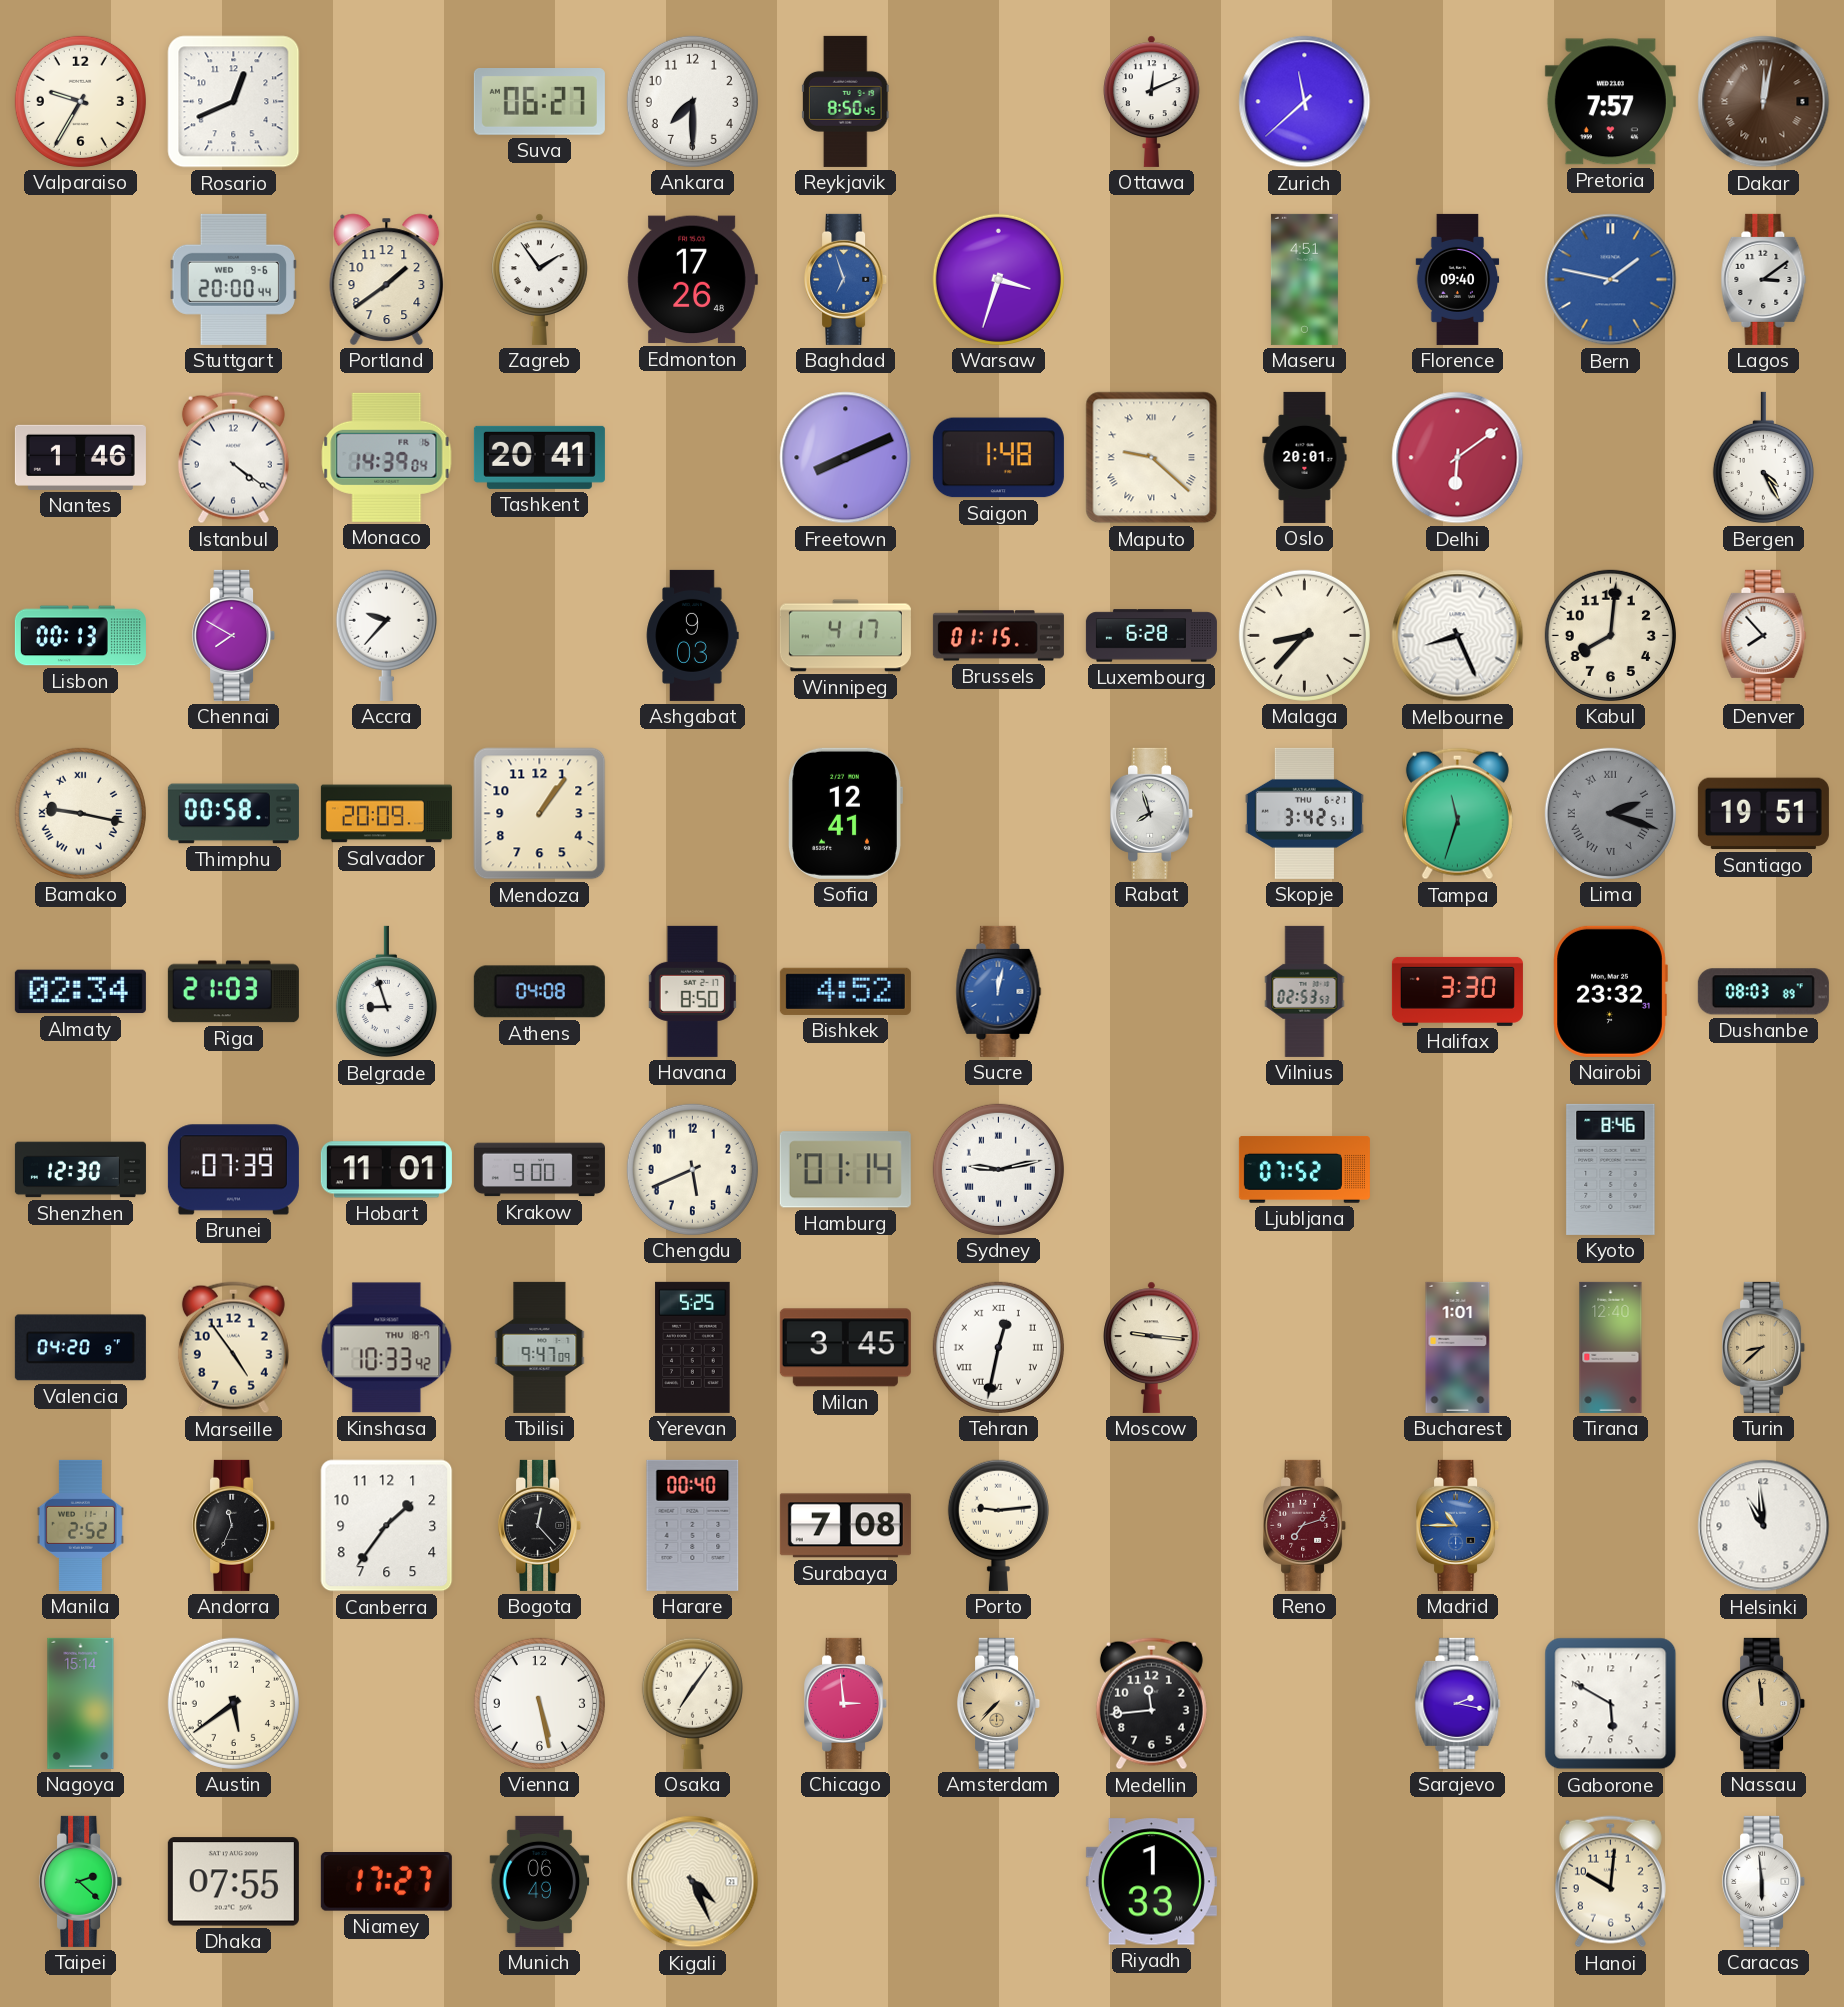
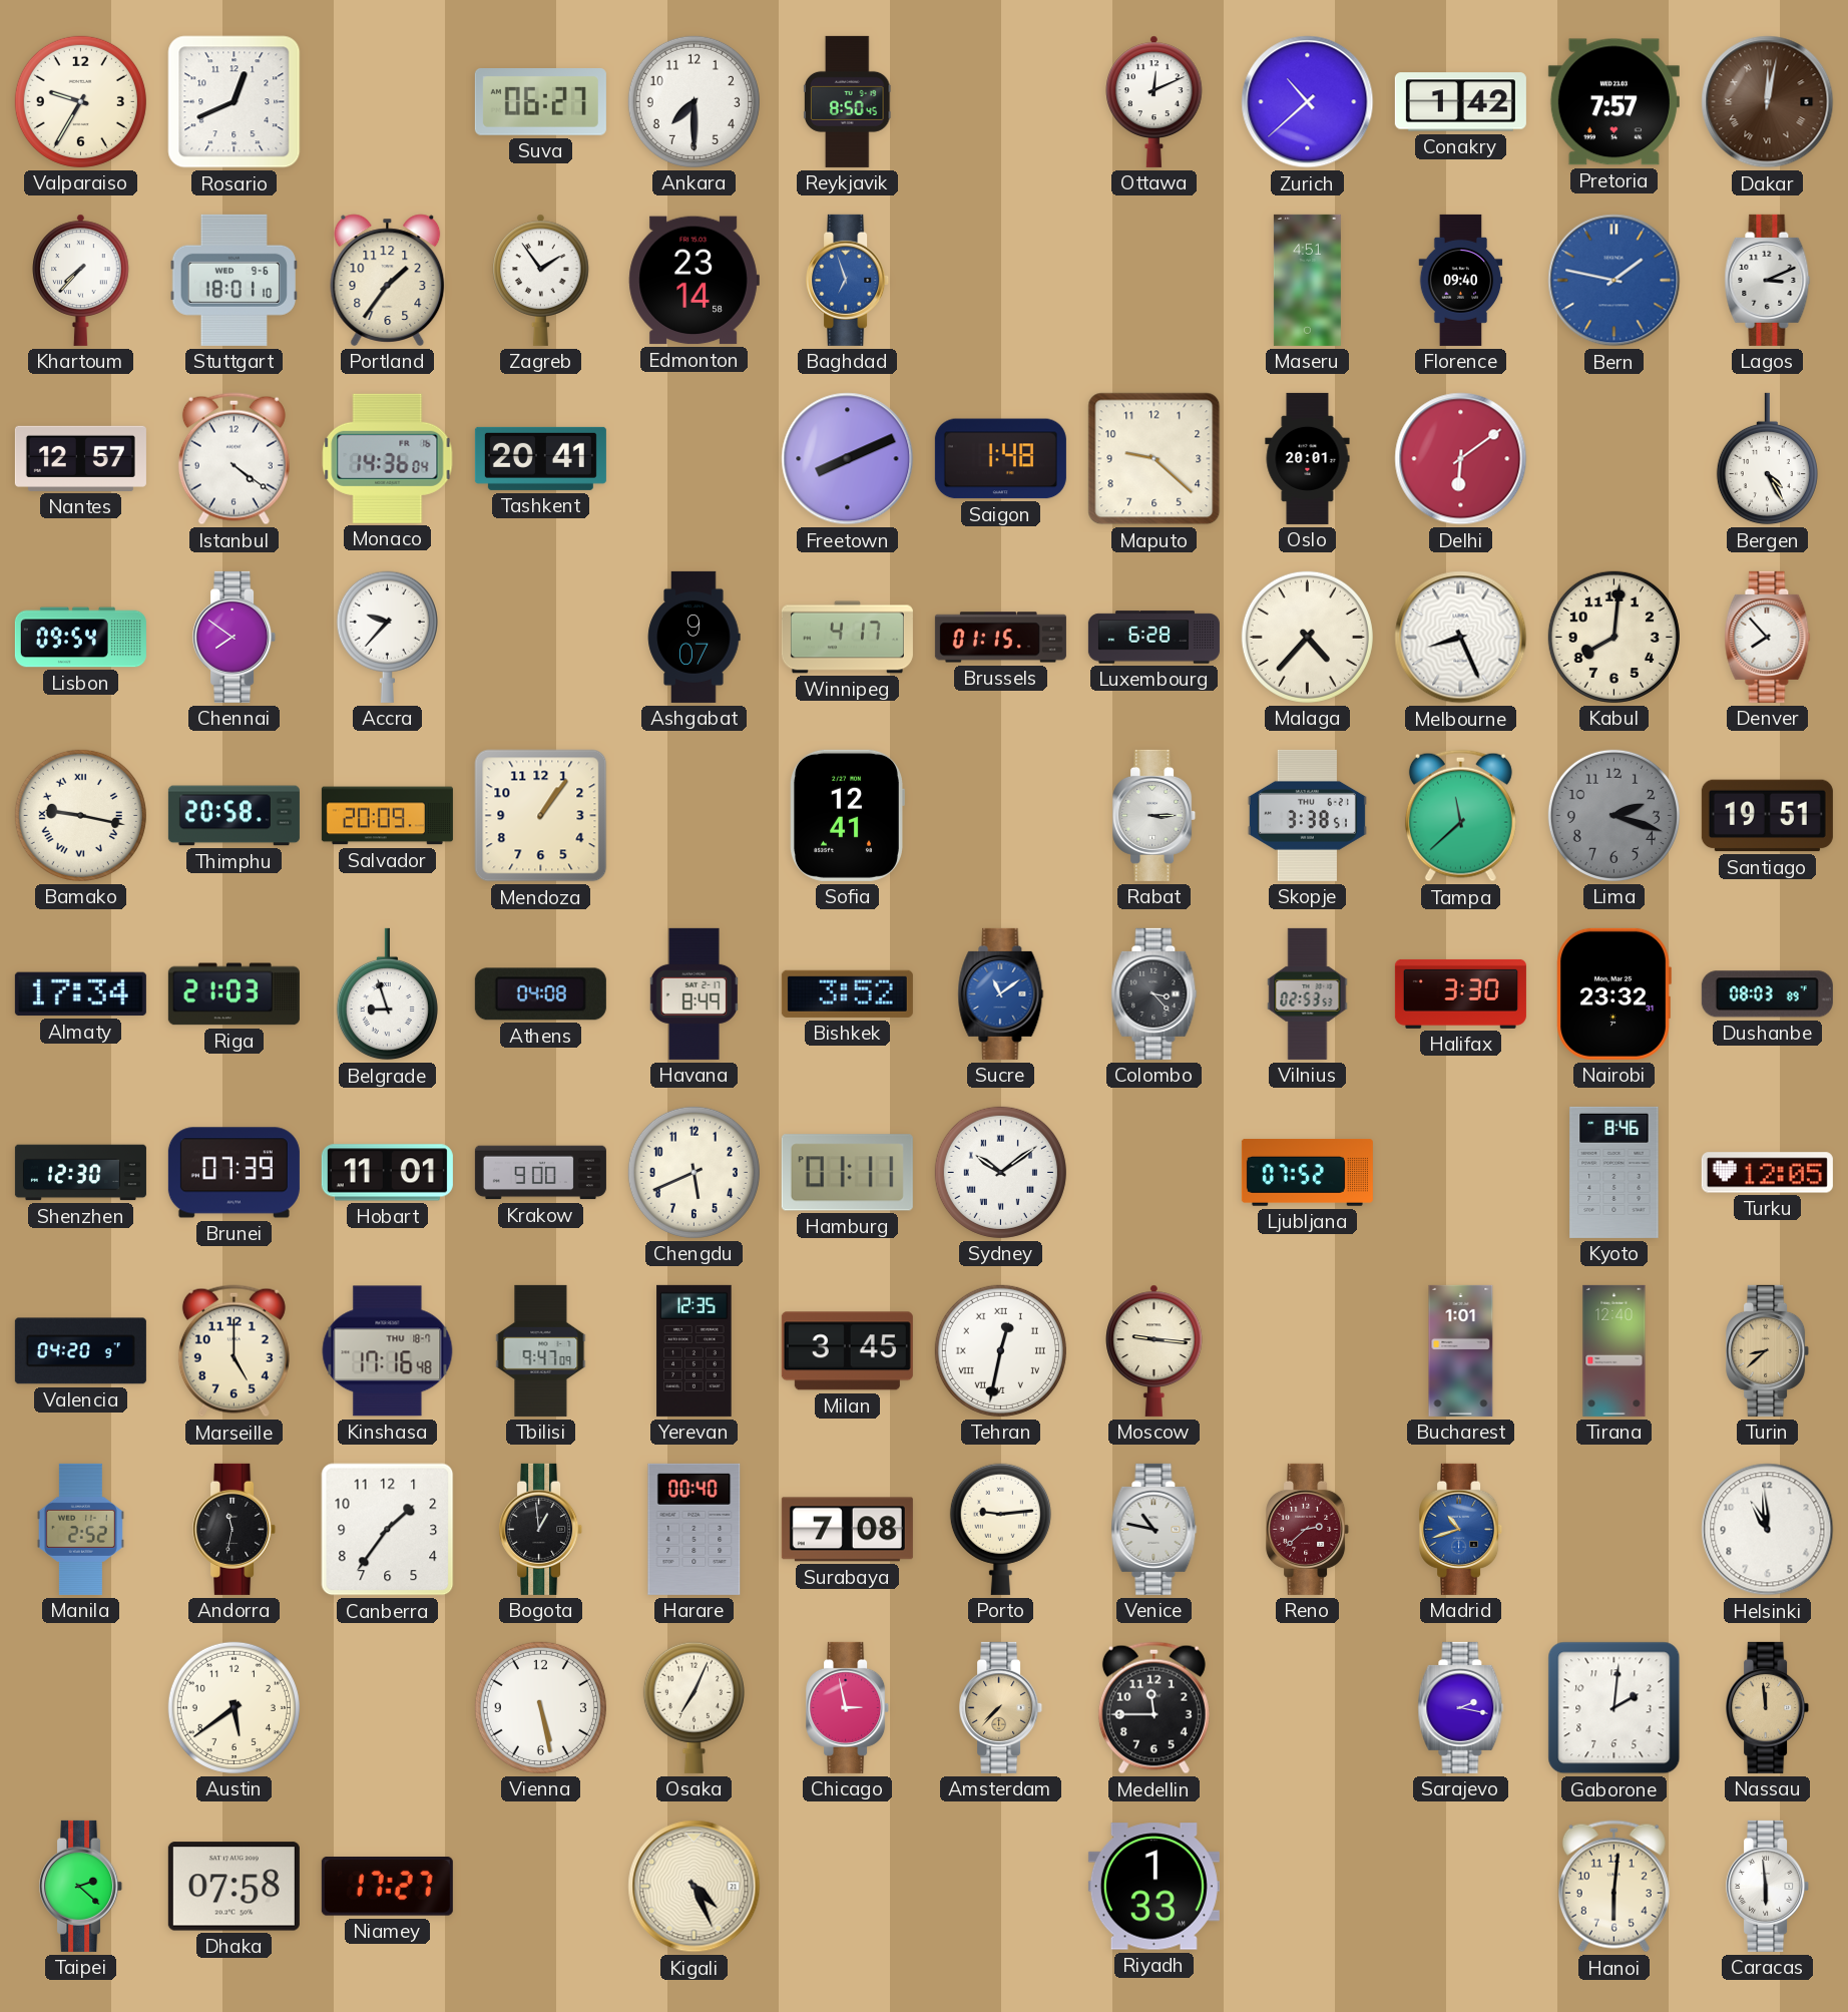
Zurich: 11:38 -> 10:38
Conakry: none -> 1:42
Khartoum: none -> 7:37
Stuttgart: 20:00 -> 18:01
Portland: 1:39 -> 1:36
Edmonton: 17:26 -> 23:14
Warsaw: 3:33 -> none
Lagos: 3:09 -> 3:11
Nantes: 1:46 -> 12:57
Monaco: 14:39 -> 14:36
Maputo numerals: Roman -> Arabic
Lisbon: 00:13 -> 09:54
Chennai: 7:50 -> 7:51
Ashgabat: 9:03 -> 9:07
Malaga: 8:37 -> 4:37
Thimphu: 00:58 -> 20:58
Rabat: 7:57 -> 3:15
Skopje: 3:42 -> 3:38
Tampa: 11:33 -> 11:38
Lima numerals: Roman -> Arabic
Almaty: 02:34 -> 17:34
Havana: 8:50 -> 8:49
Bishkek: 4:52 -> 3:52
Sucre: 12:02 -> 11:09
Colombo: none -> 3:23
Hamburg: 01:14 -> 01:11
Sydney: 9:13 -> 10:09
Turku: none -> 12:05
Marseille: 4:54 -> 5:00
Kinshasa: 10:33 -> 17:16
Yerevan: 5:25 -> 12:35
Andorra: 11:34 -> 11:32
Bogota: 12:23 -> 12:59
Venice: none -> 10:47
Reno: 7:12 -> 2:38
Madrid: 10:45 -> 10:42
Nagoya: 15:14 -> none
Osaka: 7:06 -> 7:04
Chicago: 2:59 -> 2:58
Medellin: 11:44 -> 11:45
Gaborone: 5:50 -> 2:01
Dhaka: 07:55 -> 07:58
Munich: 06:49 -> none
Hanoi: 10:01 -> 6:01
